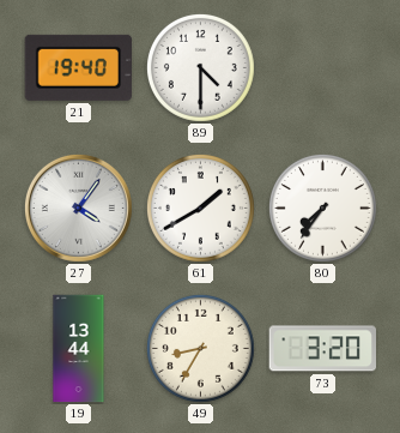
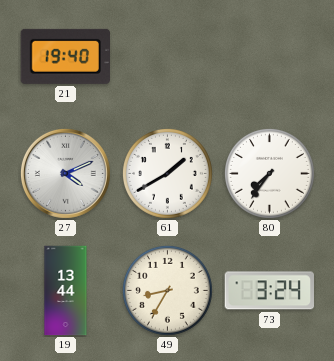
89: 4:30 -> none
27: 4:06 -> 4:11
73: 3:20 -> 3:24
